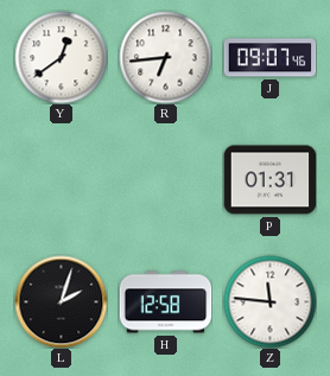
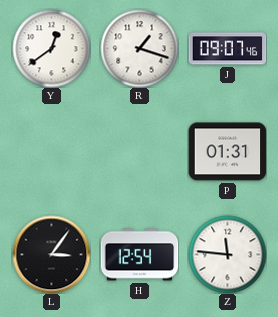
R: 6:44 -> 1:18
L: 2:03 -> 3:06
H: 12:58 -> 12:54
